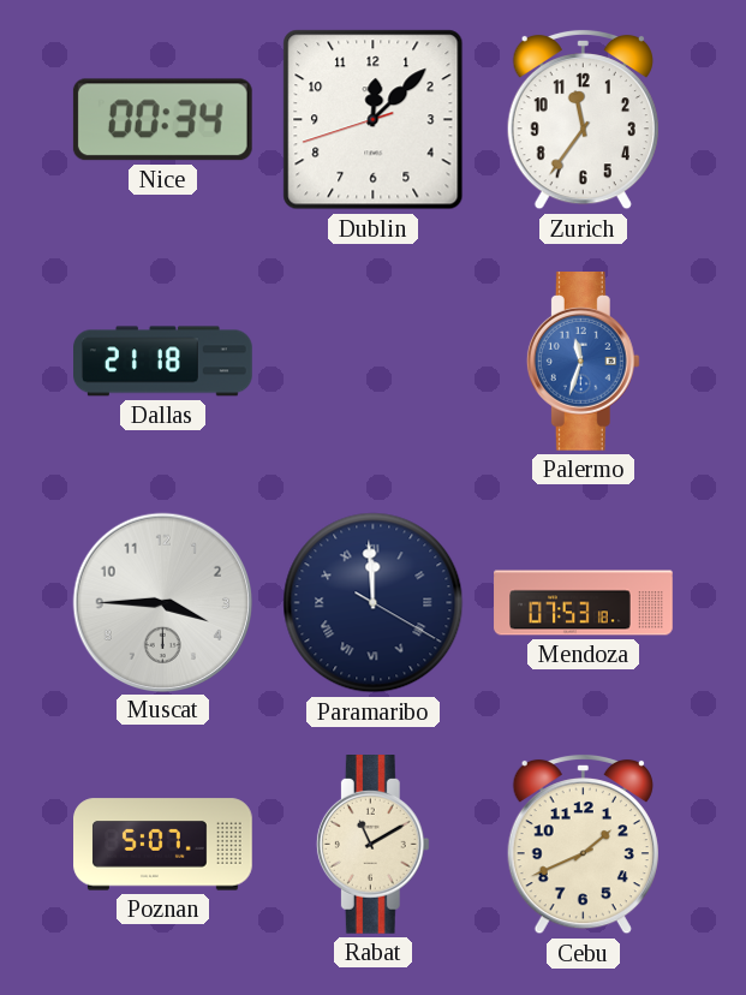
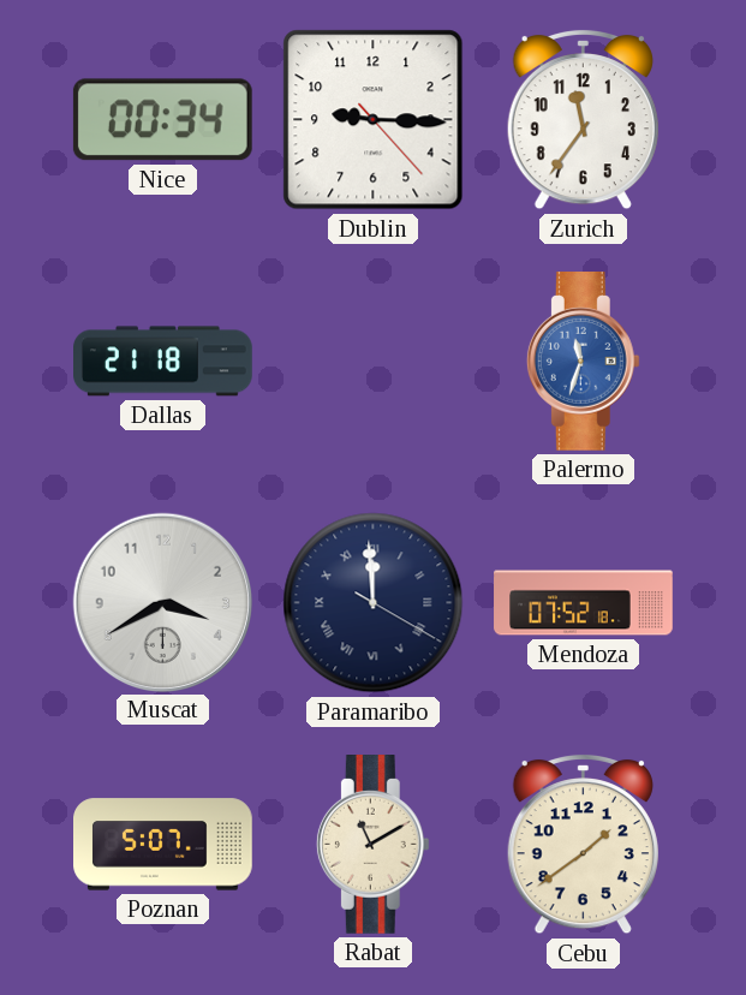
Dublin: 12:07 -> 9:15
Muscat: 3:45 -> 3:40
Mendoza: 07:53 -> 07:52
Cebu: 1:41 -> 1:39
